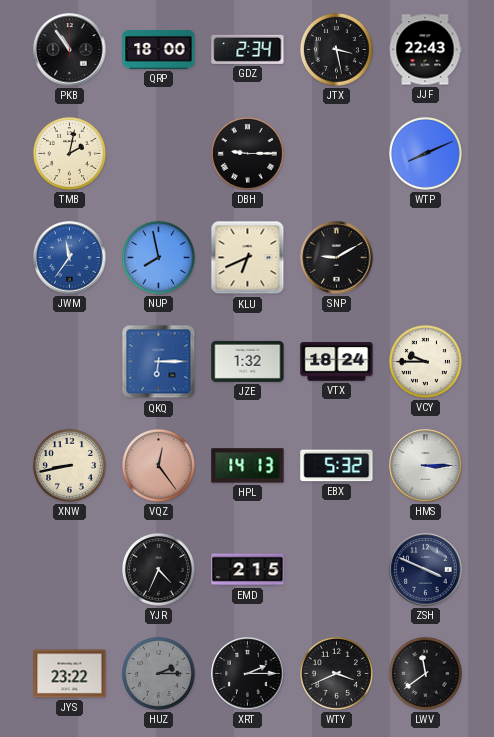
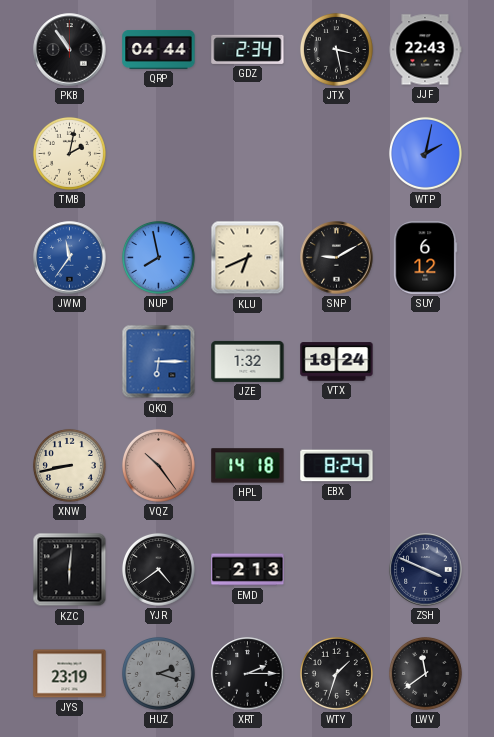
QRP: 18:00 -> 04:44
DBH: 9:15 -> none
WTP: 8:11 -> 2:02
SUY: none -> 6:12
VCY: 9:45 -> none
VQZ: 12:24 -> 10:24
HPL: 14:13 -> 14:18
EBX: 5:32 -> 8:24
HMS: 3:15 -> none
KZC: none -> 6:01
YJR: 4:34 -> 4:39
EMD: 2:15 -> 2:13
JYS: 23:22 -> 23:19
HUZ: 2:15 -> 2:18
WTY: 3:41 -> 1:33
